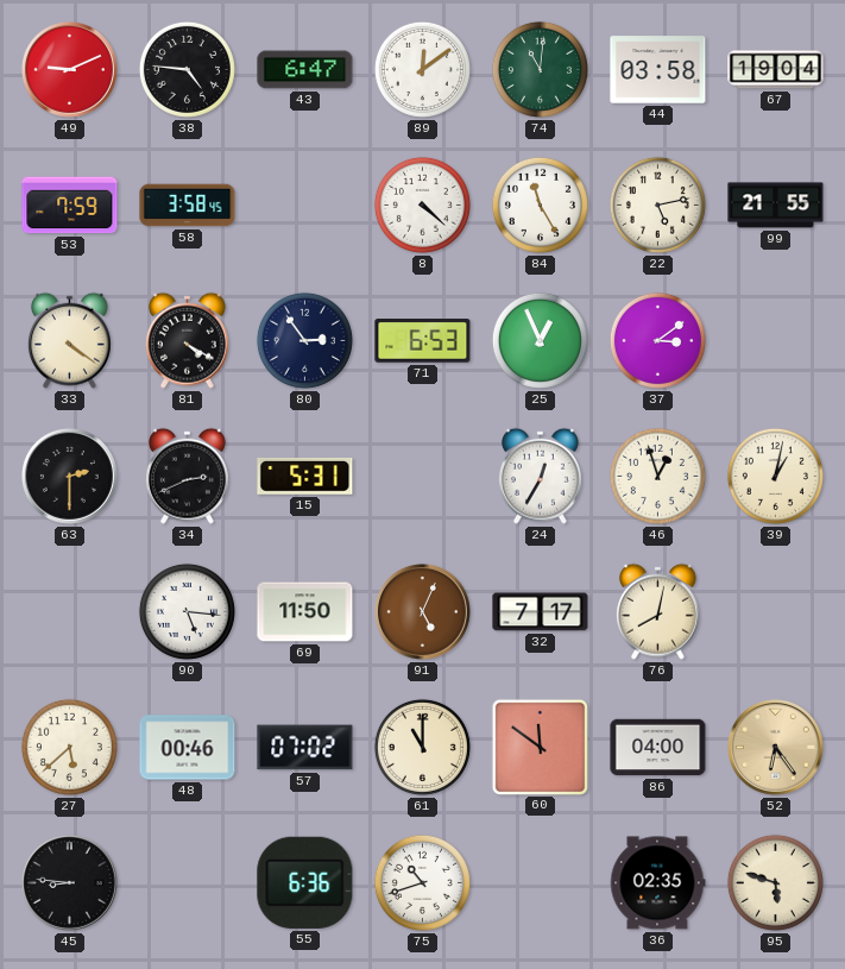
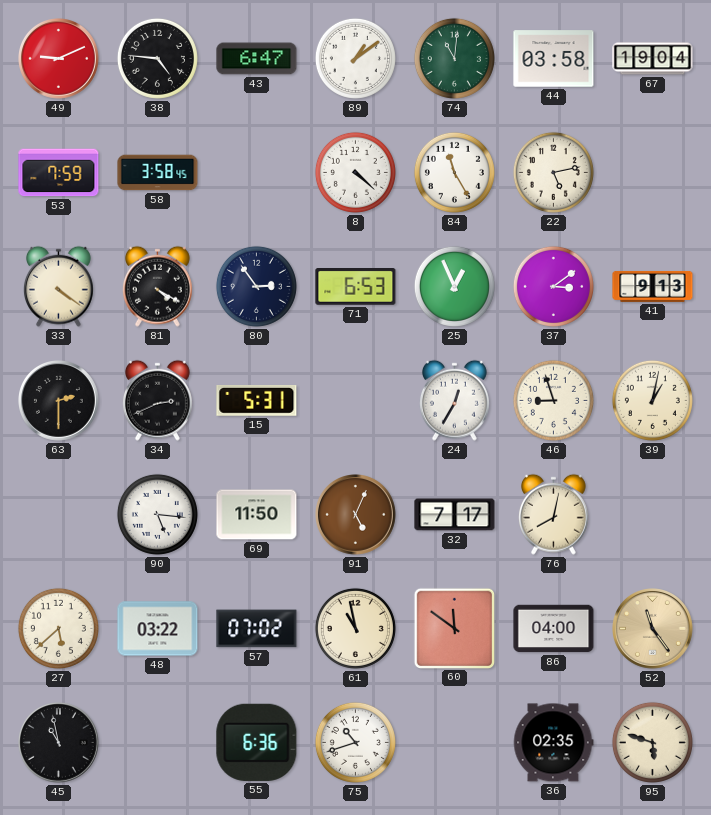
89: 12:09 -> 1:09
99: 21:55 -> none
41: none -> 9:13
46: 12:57 -> 8:57
48: 00:46 -> 03:22
61: 11:00 -> 10:58
52: 6:24 -> 11:24
45: 8:46 -> 10:58
